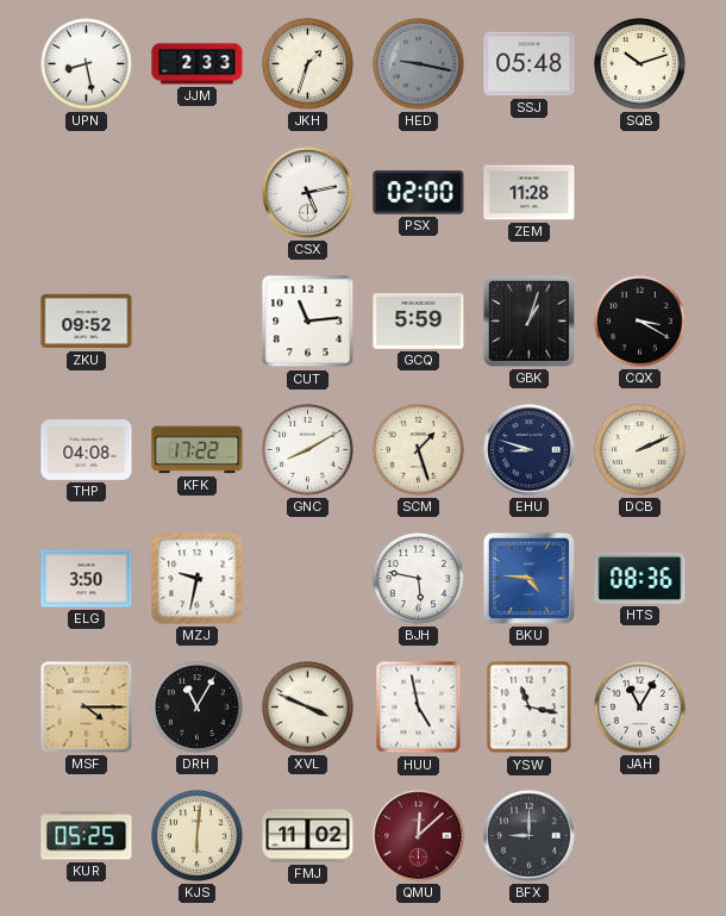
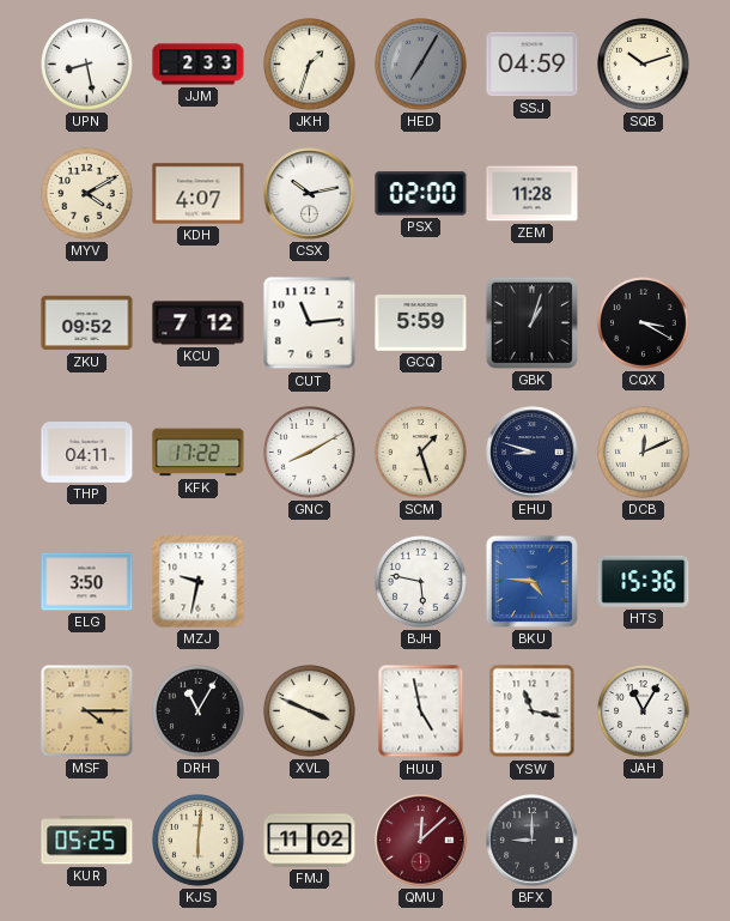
HED: 9:17 -> 7:05
SSJ: 05:48 -> 04:59
MYV: none -> 4:10
KDH: none -> 4:07
CSX: 5:13 -> 10:13
KCU: none -> 7:12
THP: 04:08 -> 04:11
DCB: 2:11 -> 12:11
HTS: 08:36 -> 15:36
